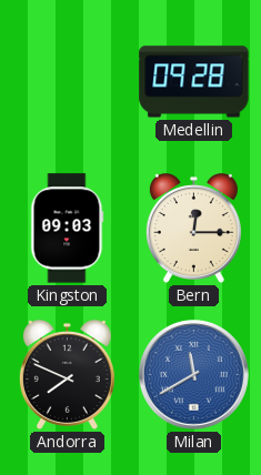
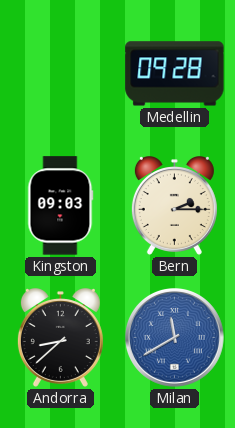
Bern: 12:15 -> 2:15
Andorra: 7:49 -> 8:38
